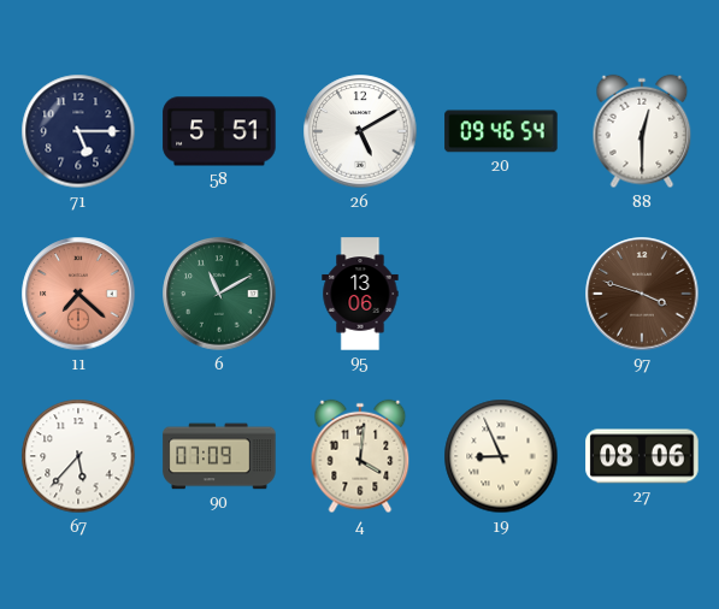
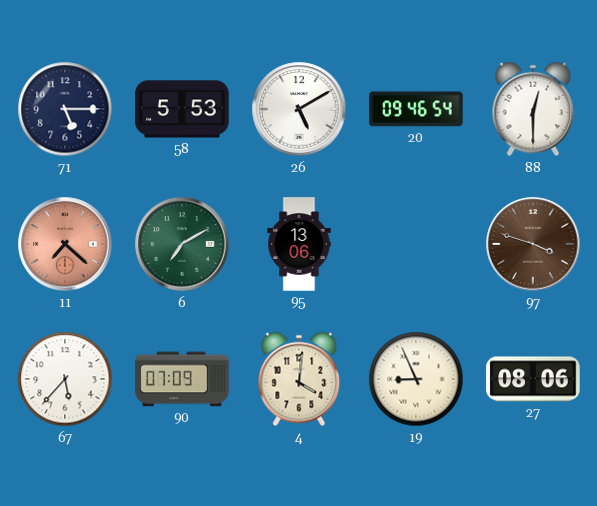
58: 5:51 -> 5:53
6: 11:10 -> 7:10
